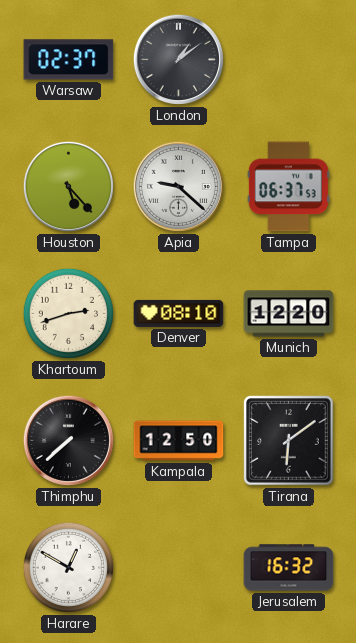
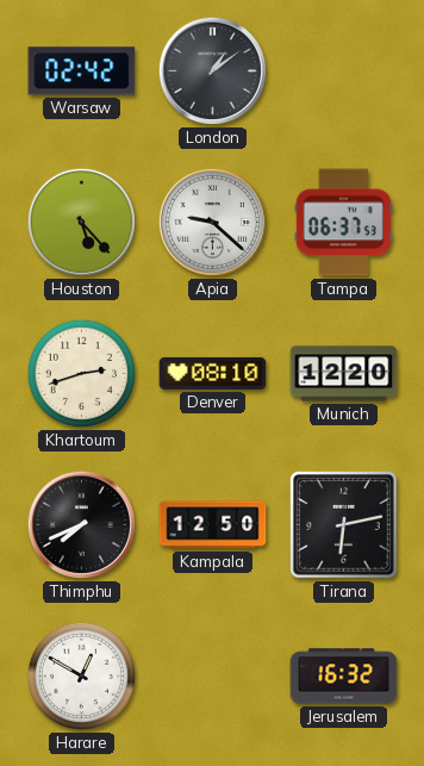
Warsaw: 02:37 -> 02:42
Thimphu: 7:38 -> 7:41
Tirana: 6:09 -> 6:13
